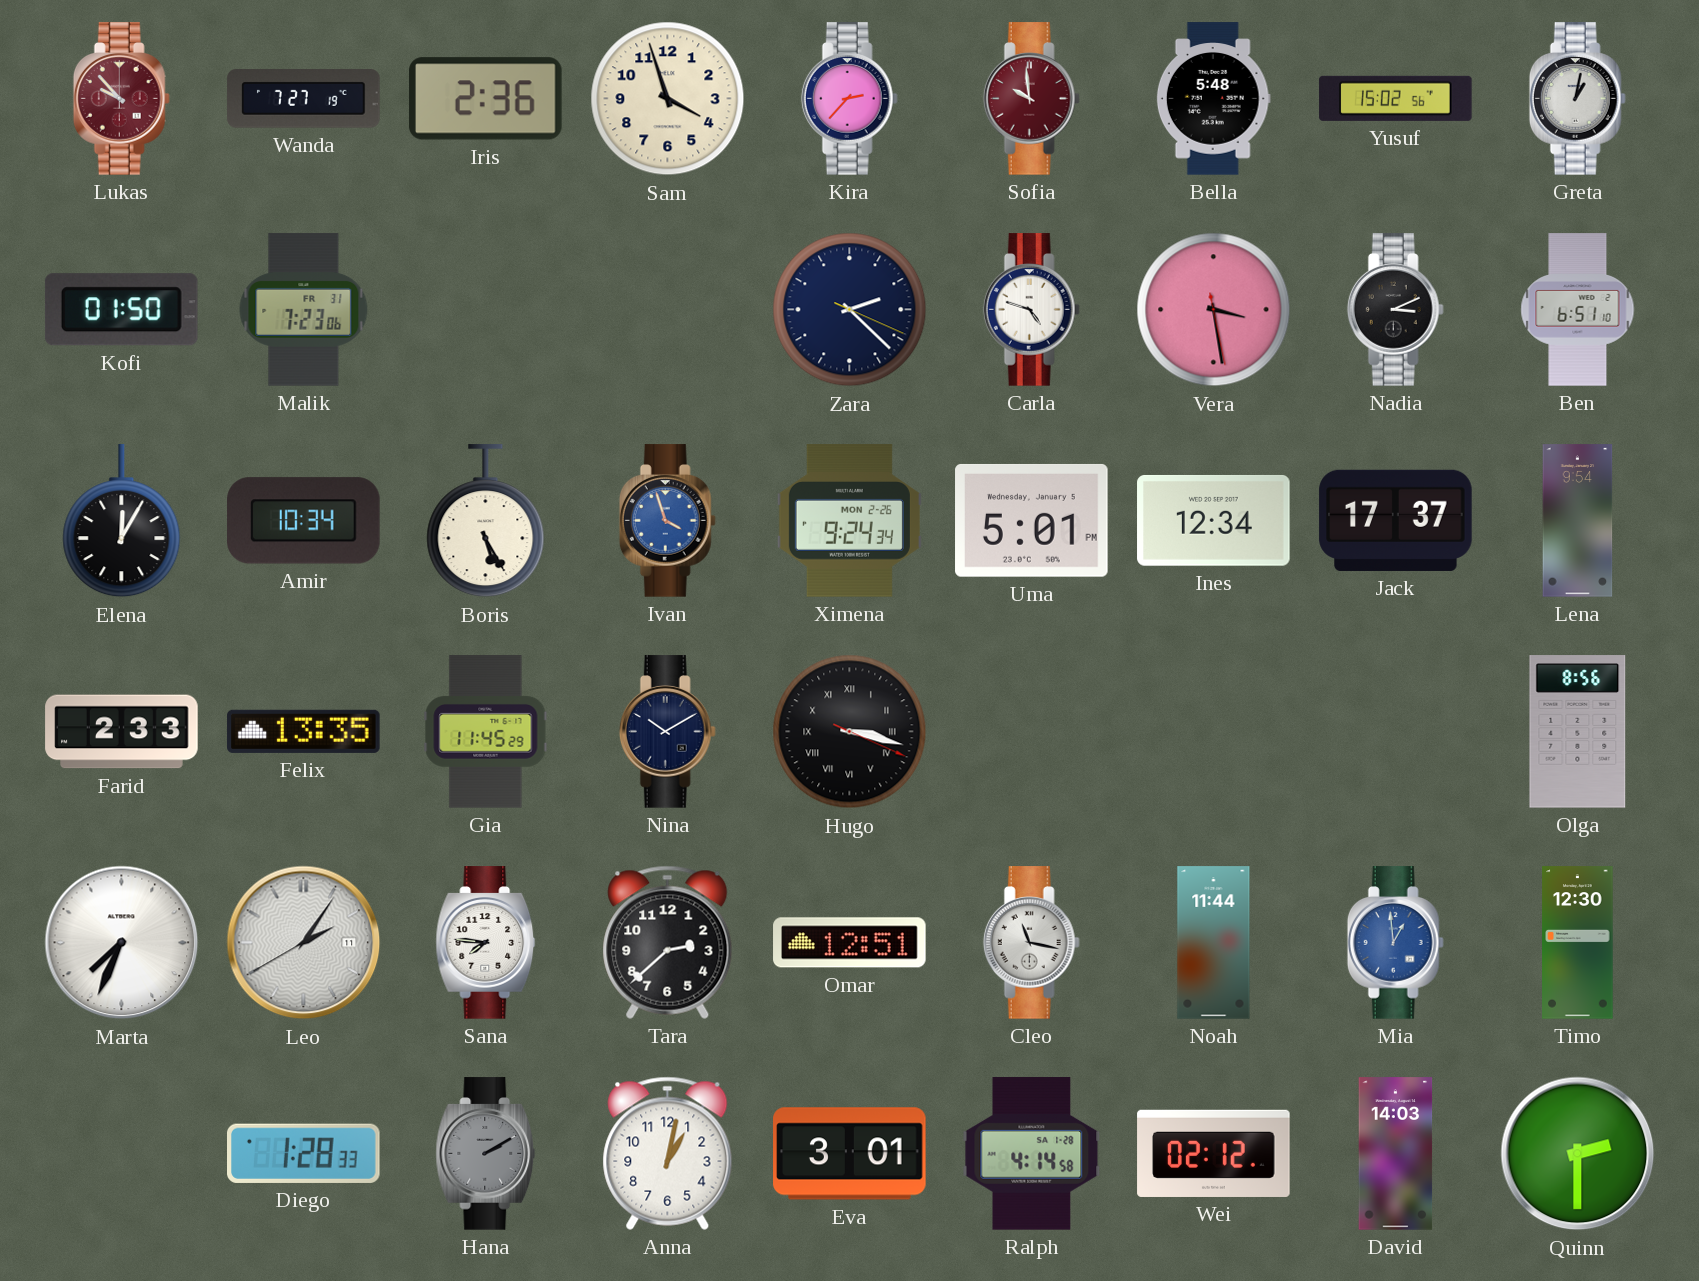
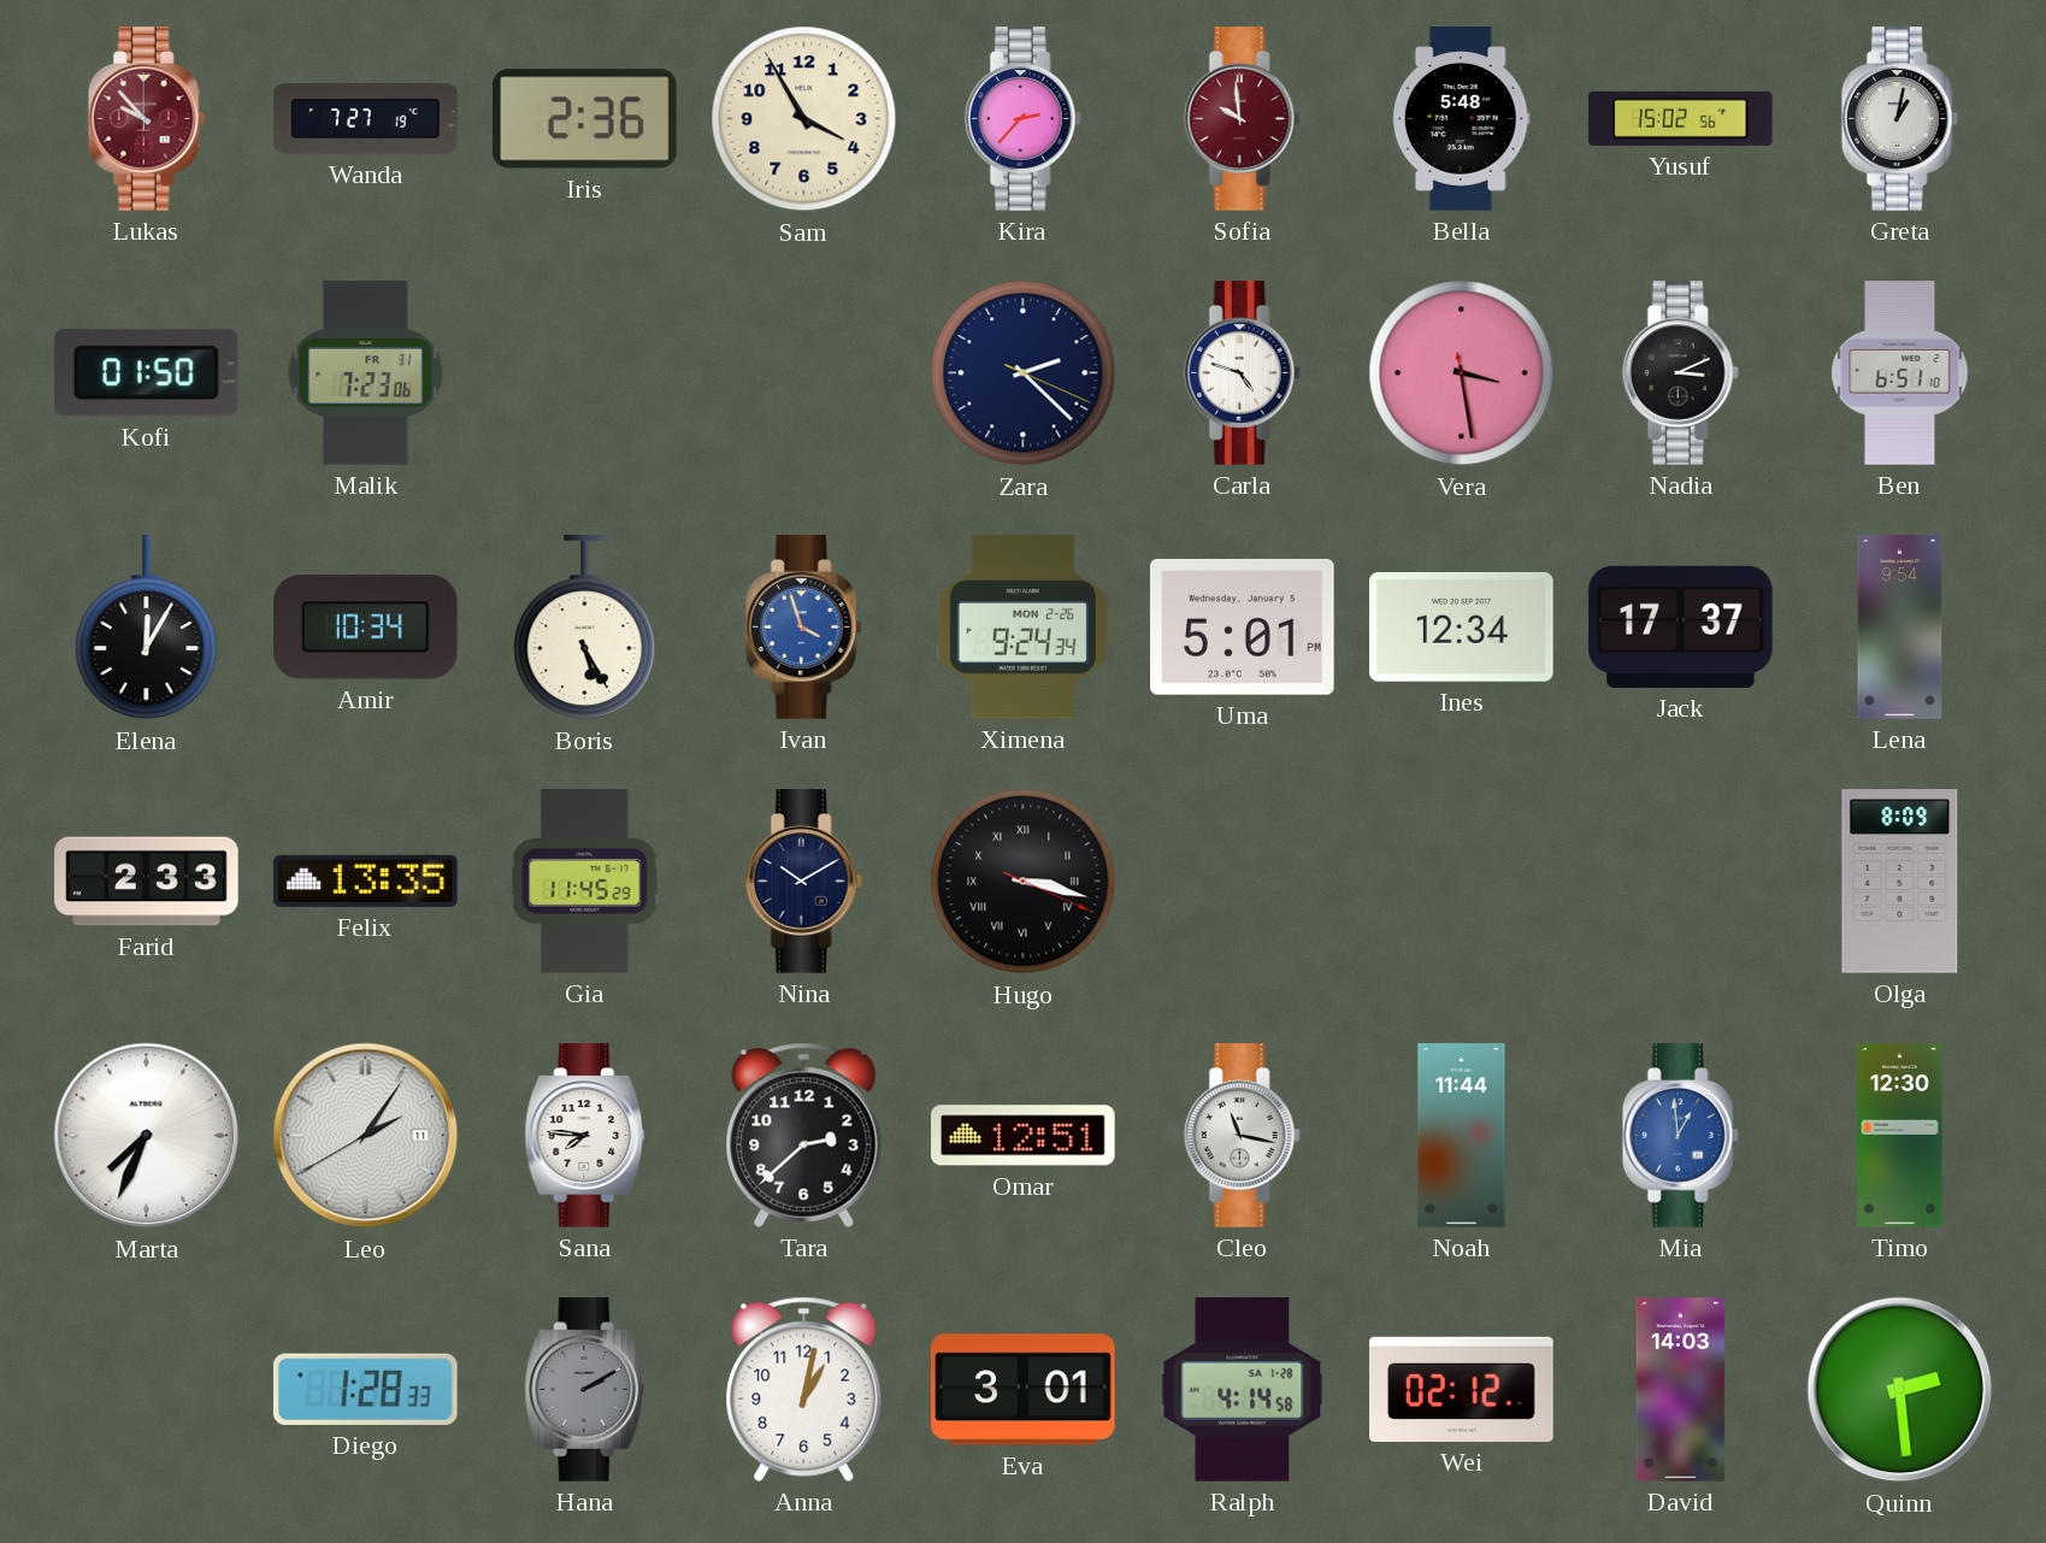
Sam: 3:57 -> 3:55
Olga: 8:56 -> 8:09
Quinn: 2:30 -> 2:29
